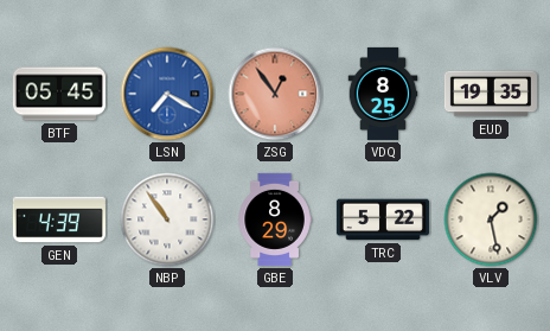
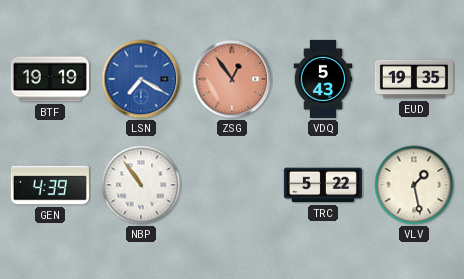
BTF: 05:45 -> 19:19
VDQ: 8:25 -> 5:43
GBE: 8:29 -> none
